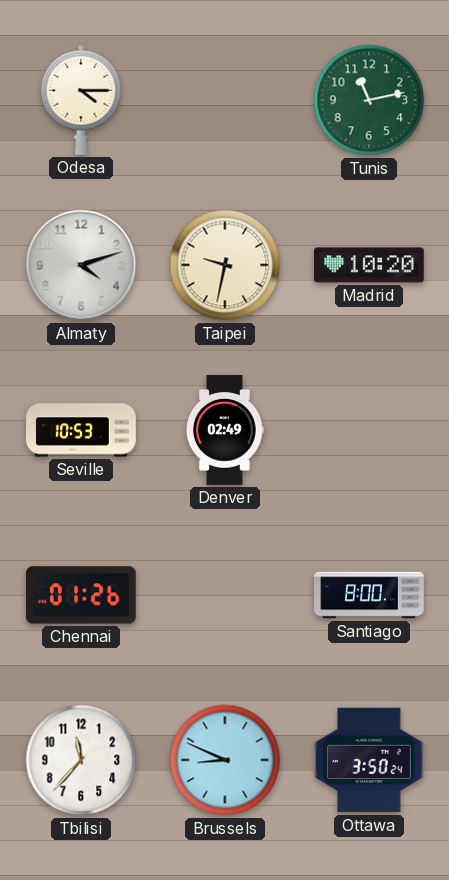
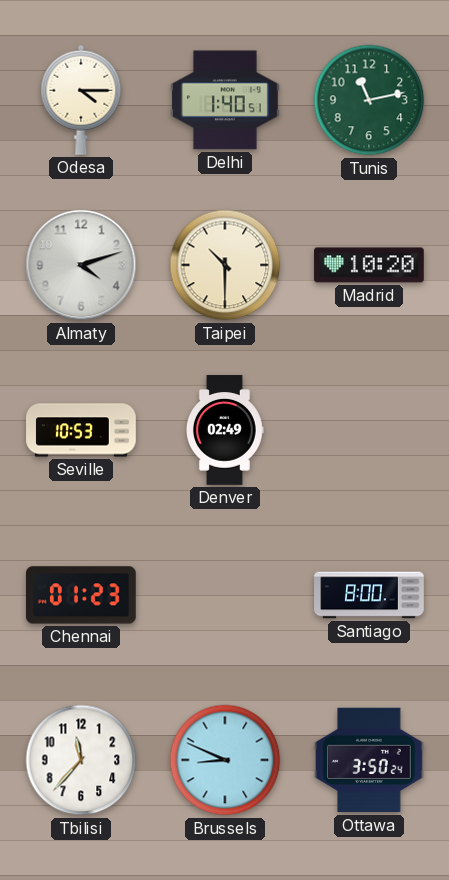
Delhi: none -> 1:40
Taipei: 9:32 -> 10:30
Chennai: 01:26 -> 01:23
